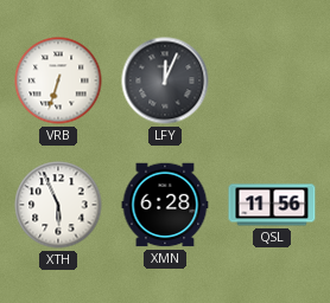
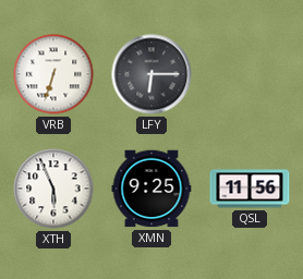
LFY: 12:04 -> 6:15
XMN: 6:28 -> 9:25
